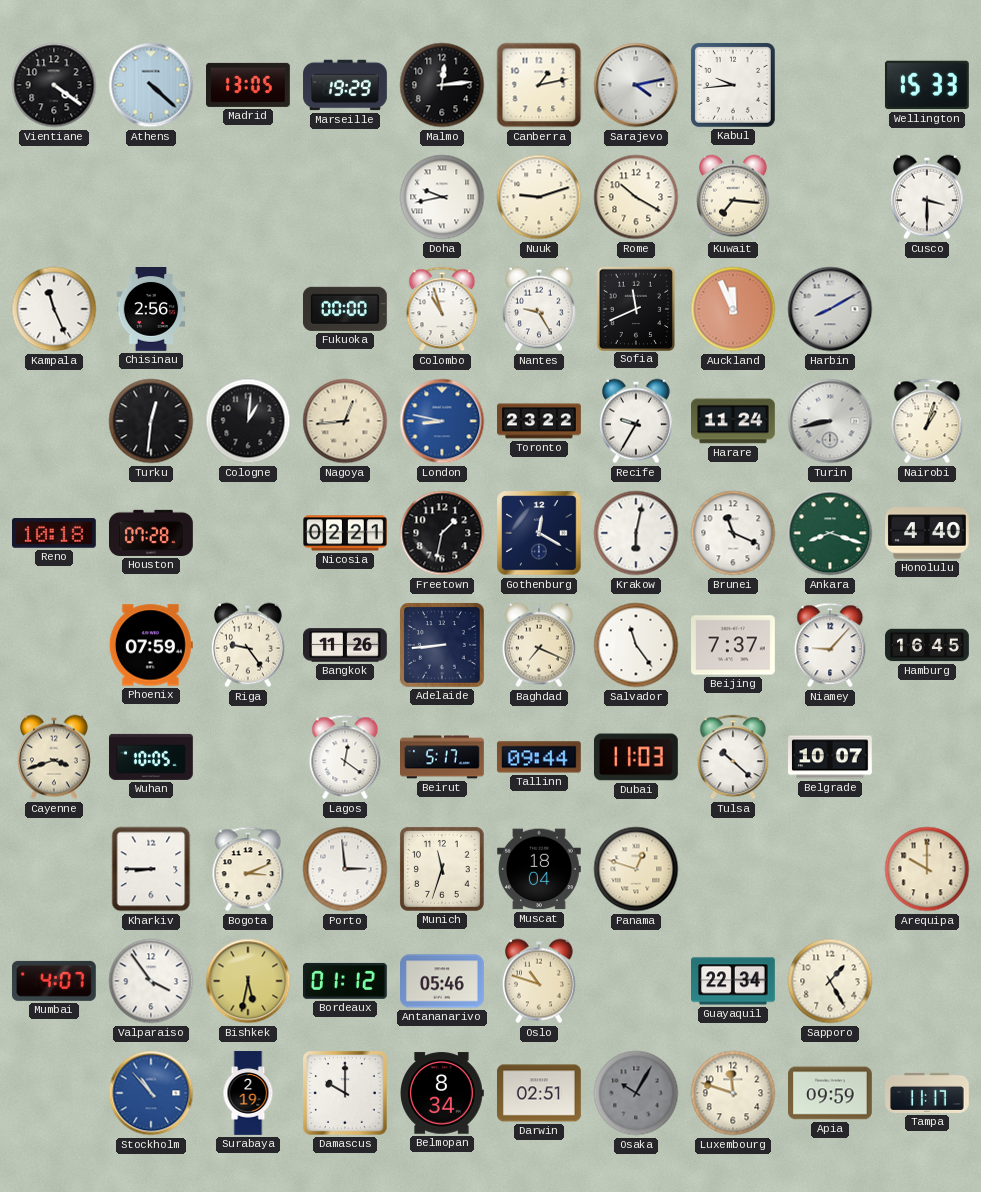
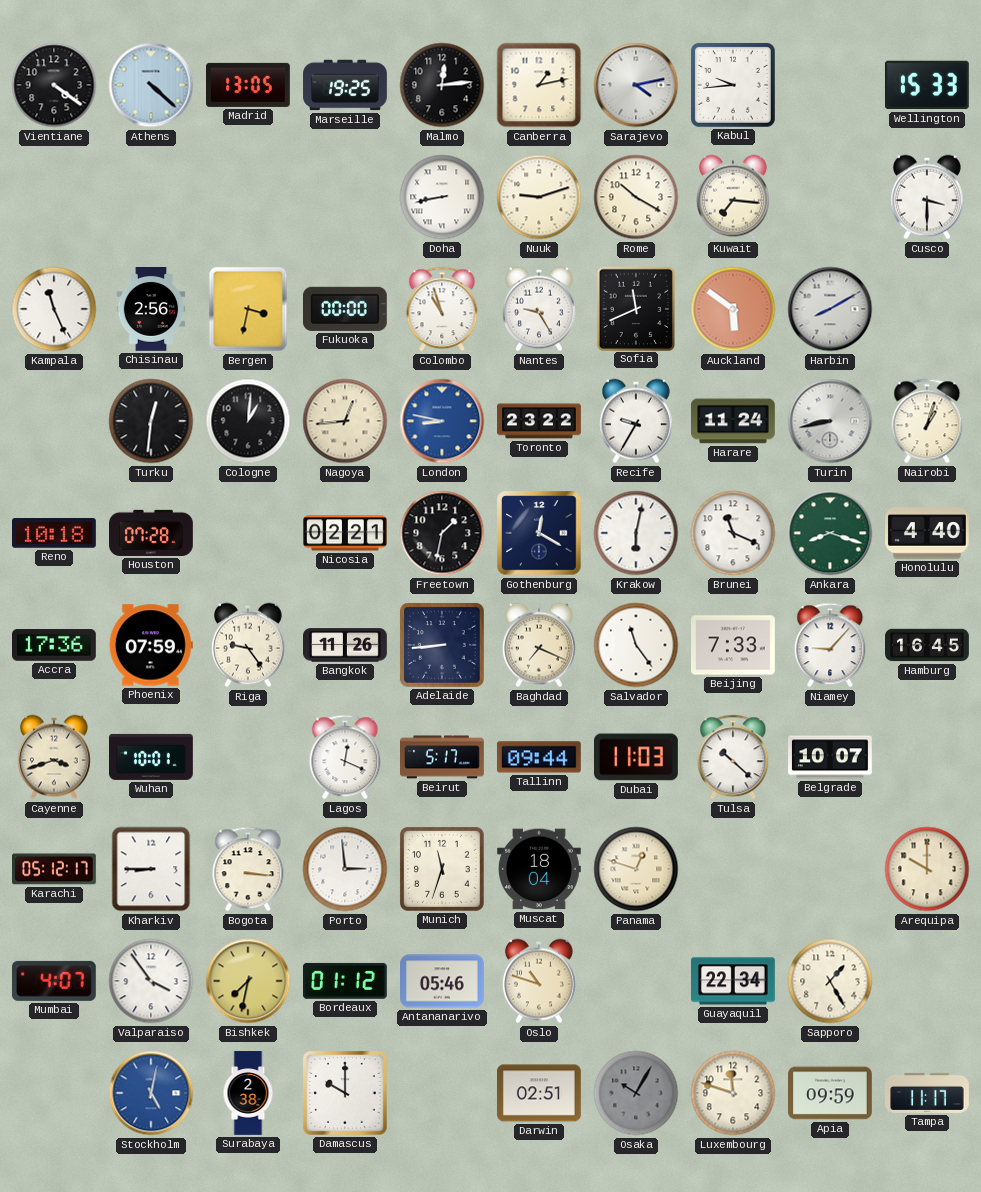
Marseille: 19:29 -> 19:25
Doha: 9:43 -> 8:43
Bergen: none -> 3:32
Auckland: 11:56 -> 5:51
Accra: none -> 17:36
Beijing: 7:37 -> 7:33
Wuhan: 10:05 -> 10:01
Lagos: 12:21 -> 12:19
Karachi: none -> 05:12
Bogota: 3:11 -> 3:16
Bishkek: 5:32 -> 7:32
Stockholm: 10:53 -> 5:02
Surabaya: 2:19 -> 2:38
Belmopan: 8:34 -> none
